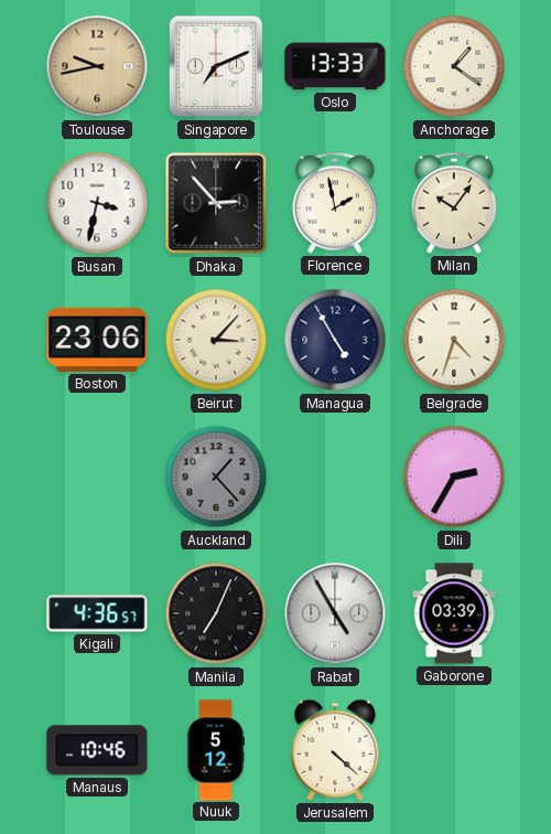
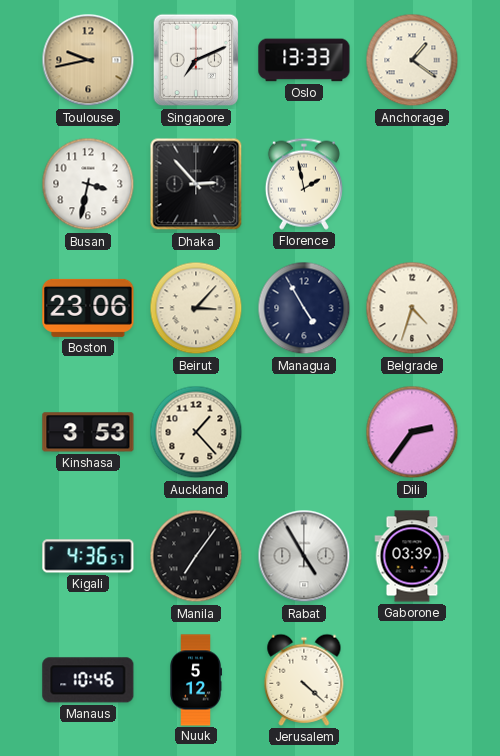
Milan: 10:06 -> none
Kinshasa: none -> 3:53
Auckland dial: grey -> cream
Dili: 2:35 -> 2:36
Manila: 7:04 -> 7:06
